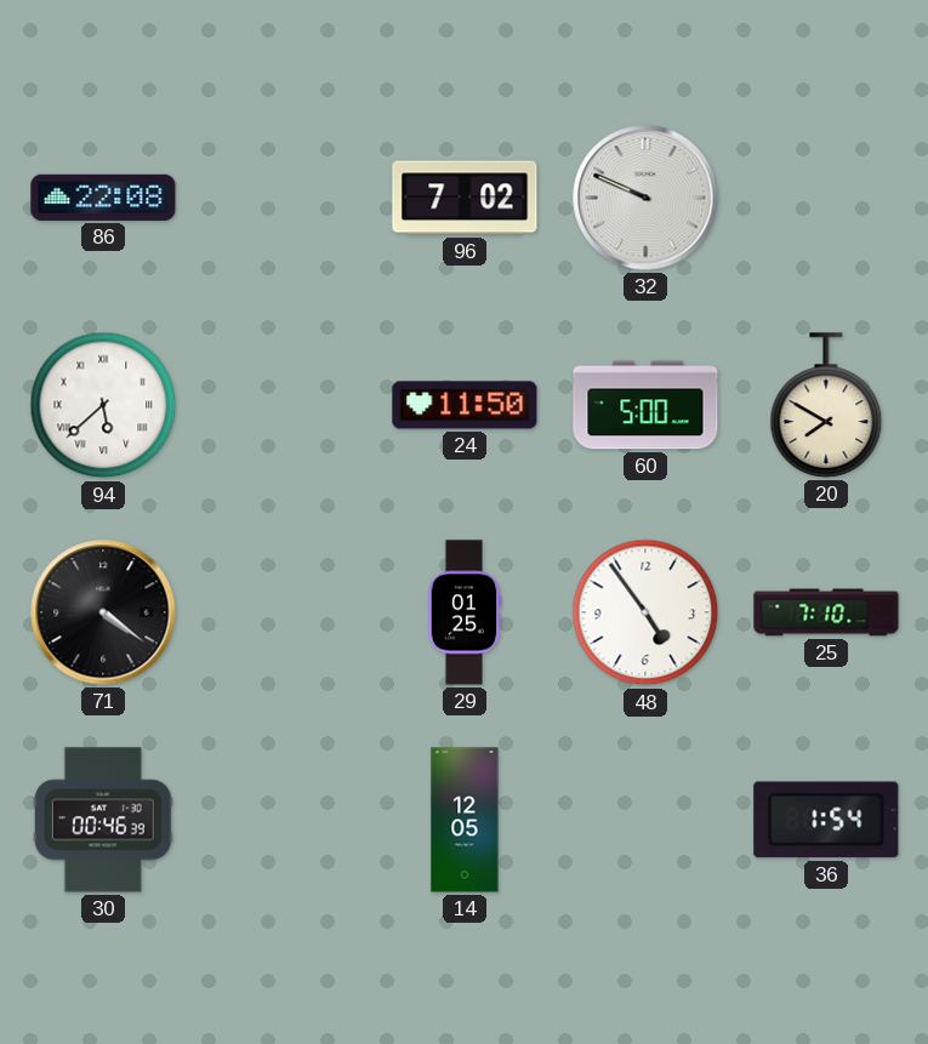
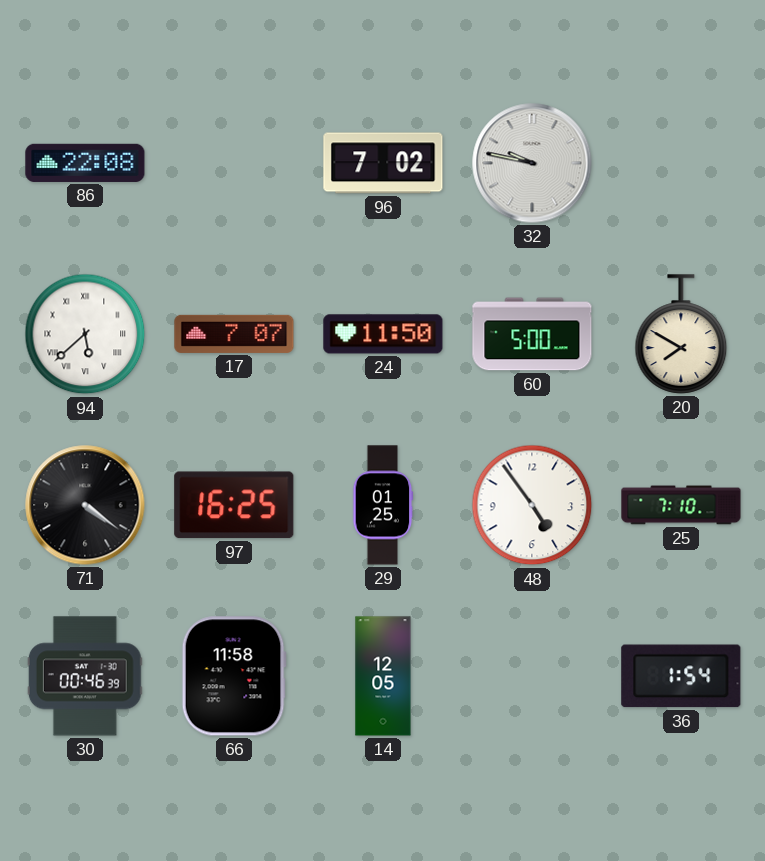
32: 9:49 -> 9:47
17: none -> 7:07
97: none -> 16:25
66: none -> 11:58
